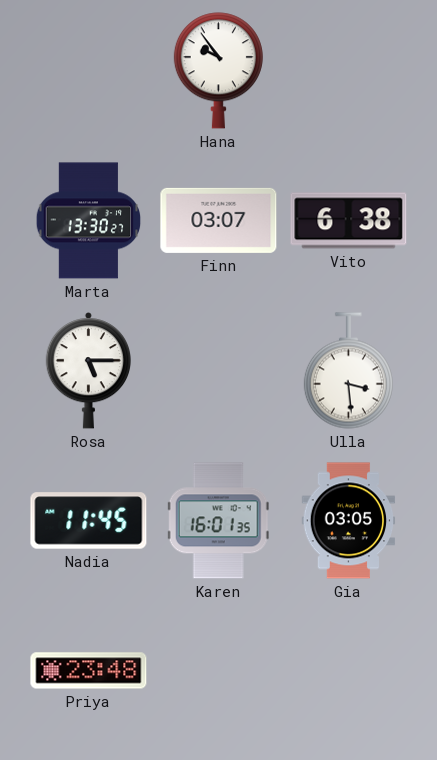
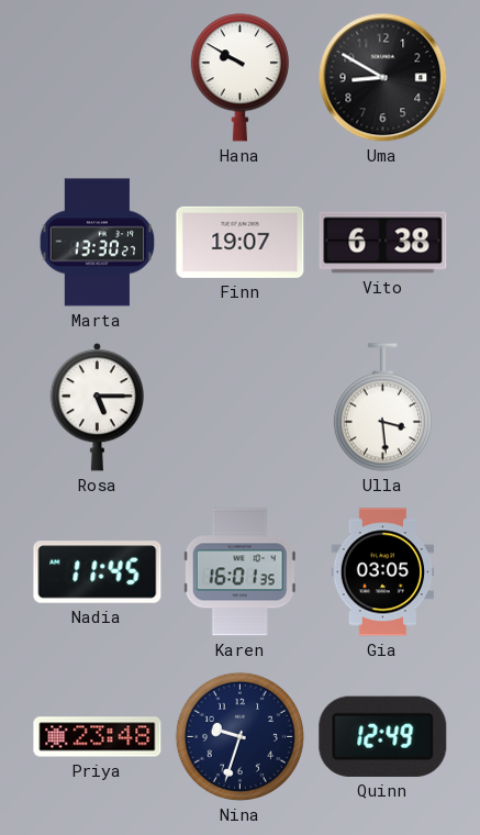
Hana: 9:54 -> 9:50
Uma: none -> 8:50
Finn: 03:07 -> 19:07
Nina: none -> 9:33
Quinn: none -> 12:49
